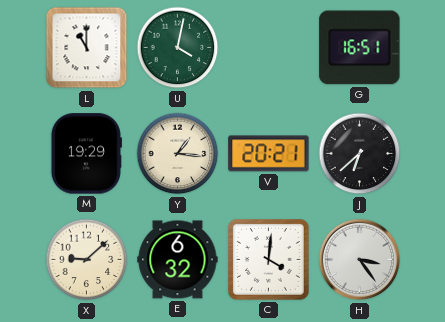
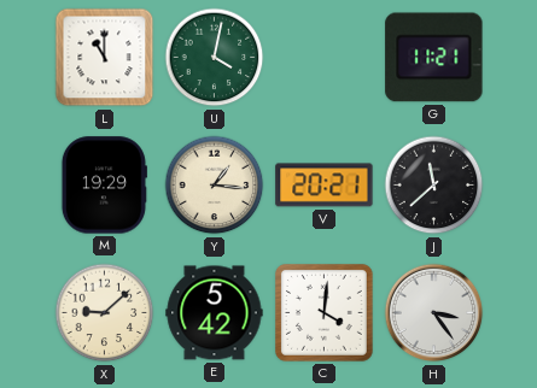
G: 16:51 -> 11:21
J: 6:38 -> 11:38
E: 6:32 -> 5:42
